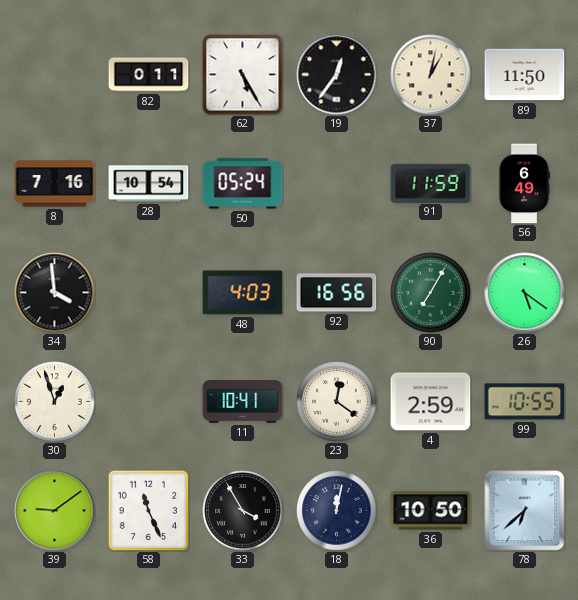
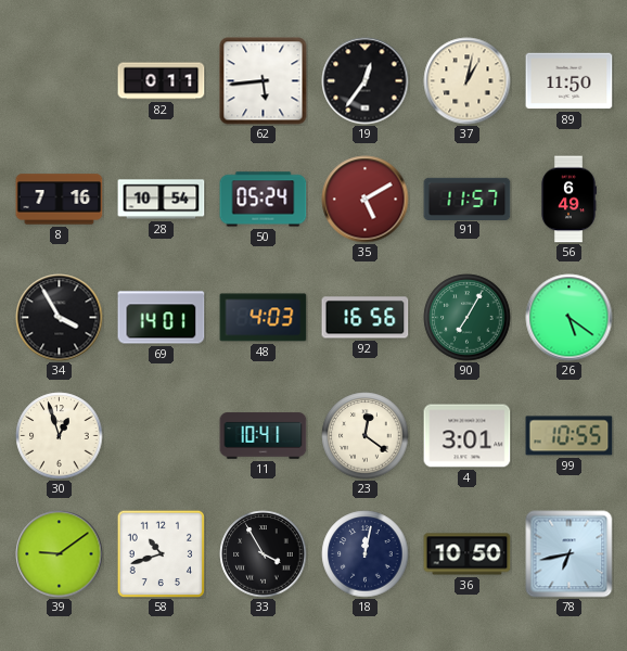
62: 5:25 -> 5:44
35: none -> 5:10
91: 11:59 -> 11:57
34: 3:59 -> 3:55
69: none -> 14:01
4: 2:59 -> 3:01
58: 11:26 -> 10:42
78: 6:38 -> 6:43
